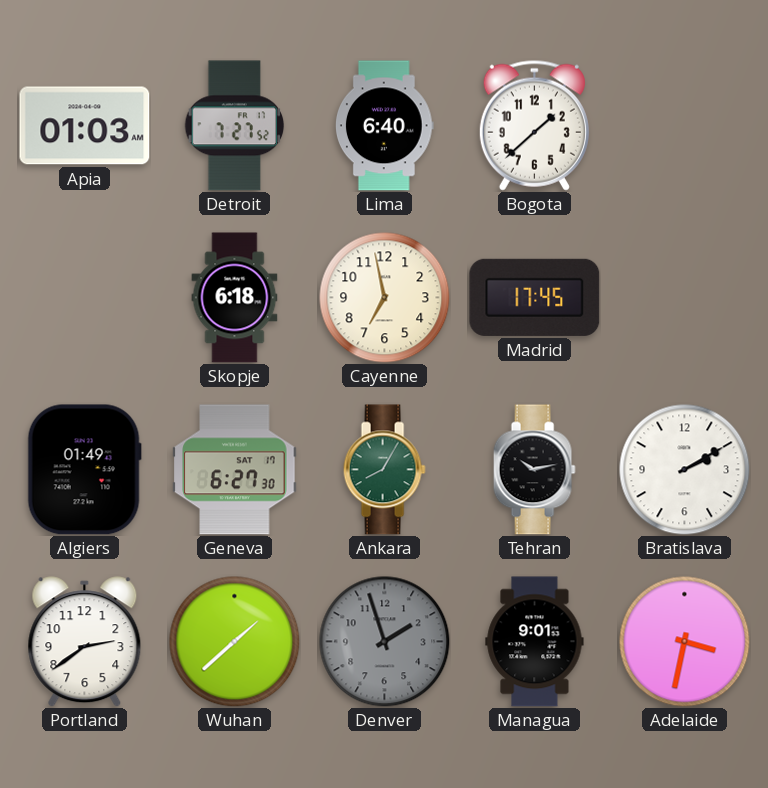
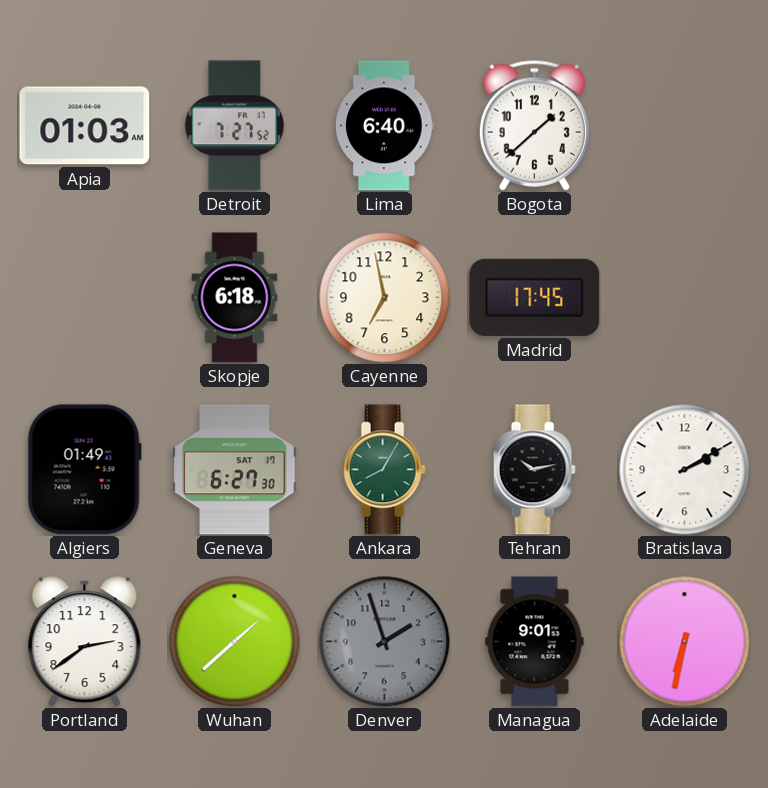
Adelaide: 3:32 -> 6:32
